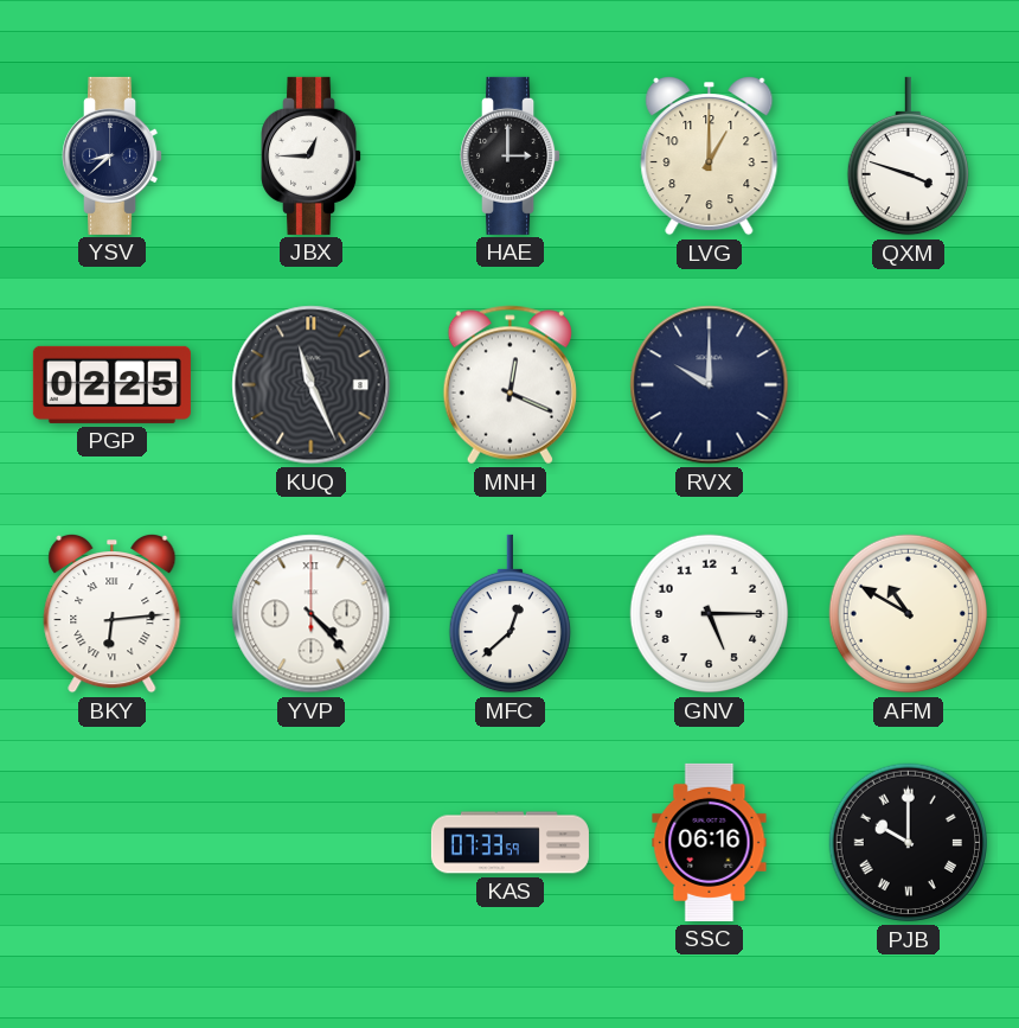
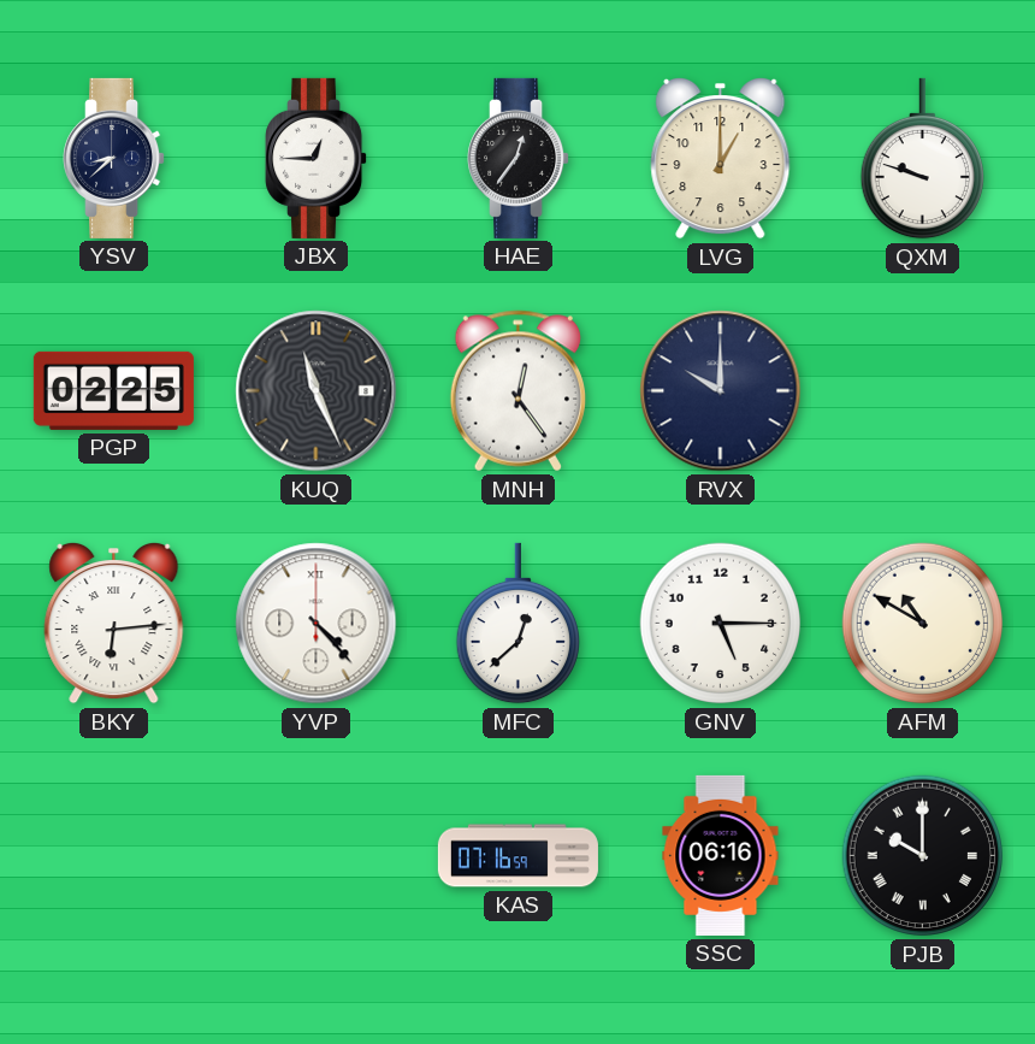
HAE: 3:00 -> 12:36
QXM: 3:48 -> 9:48
MNH: 12:19 -> 12:24
KAS: 07:33 -> 07:16
